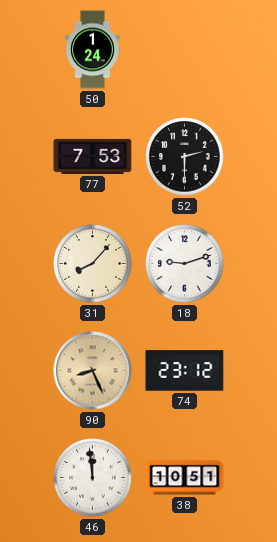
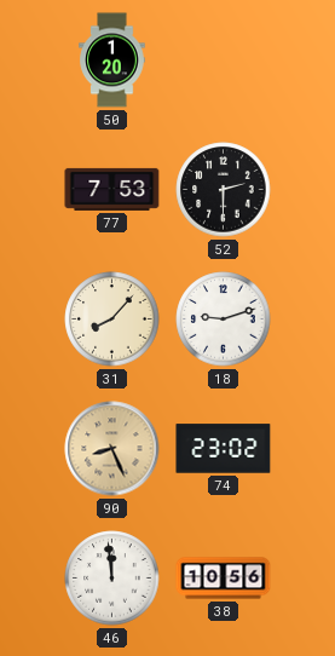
50: 1:24 -> 1:20
74: 23:12 -> 23:02
38: 10:51 -> 10:56
